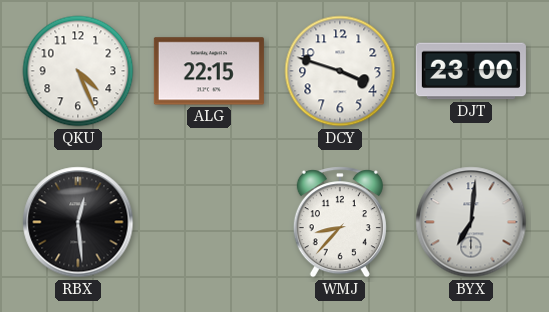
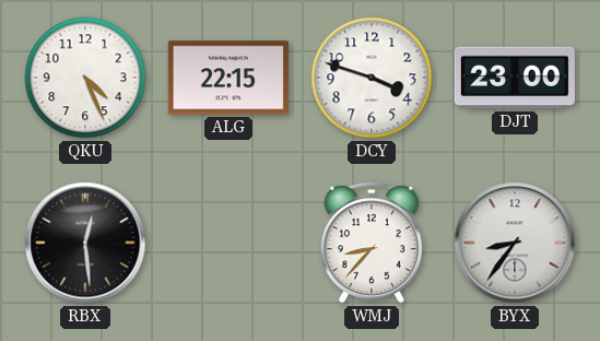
BYX: 7:01 -> 8:36
